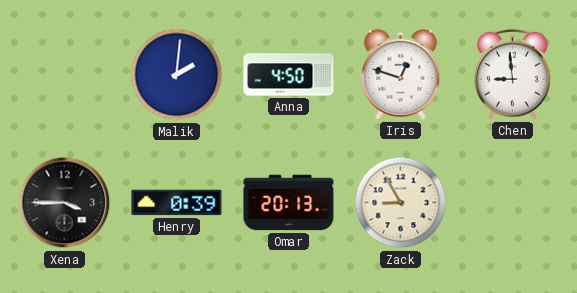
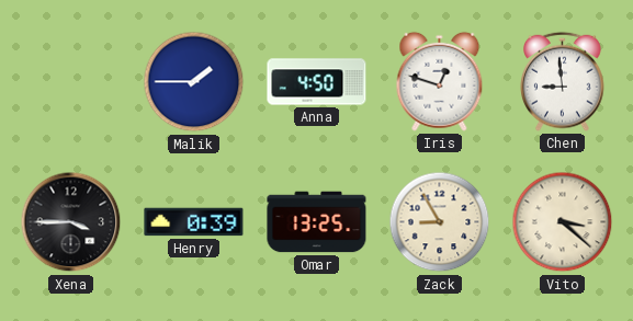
Malik: 2:01 -> 1:45
Omar: 20:13 -> 13:25
Vito: none -> 3:22
